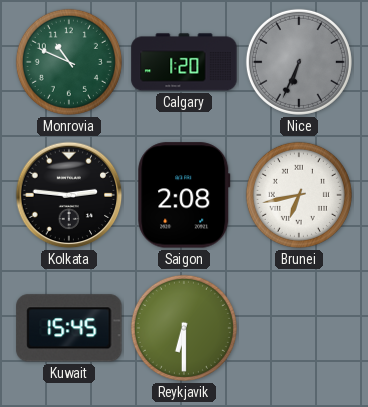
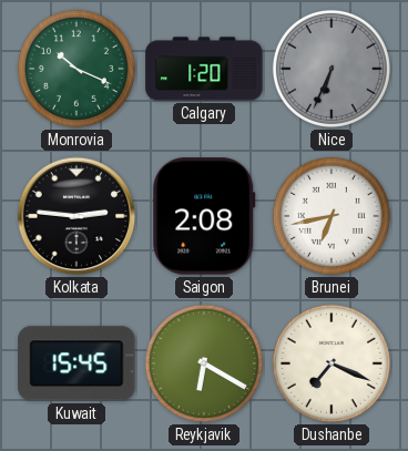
Monrovia: 10:49 -> 10:19
Reykjavik: 6:30 -> 6:20
Dushanbe: none -> 7:19
